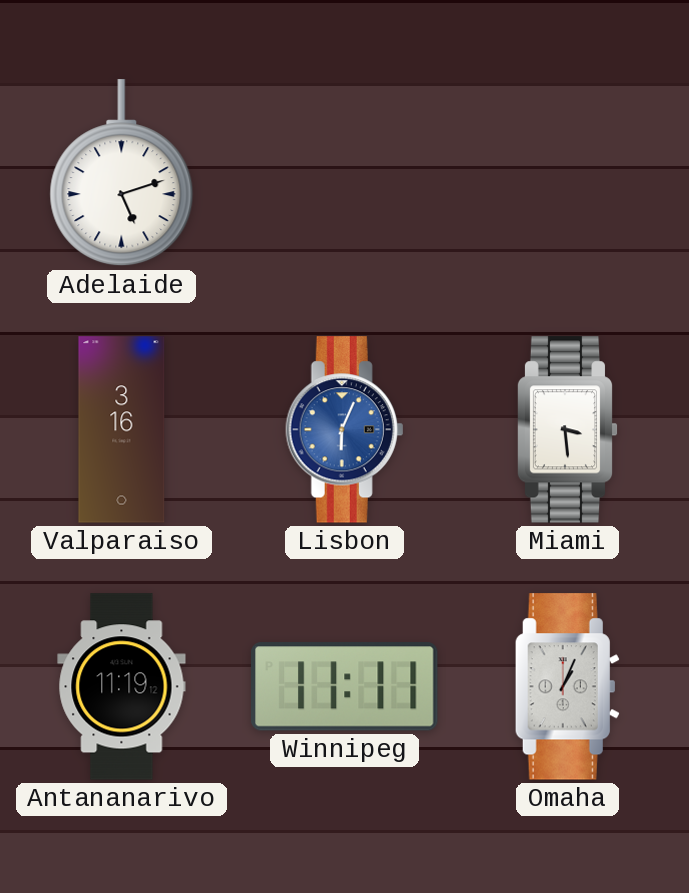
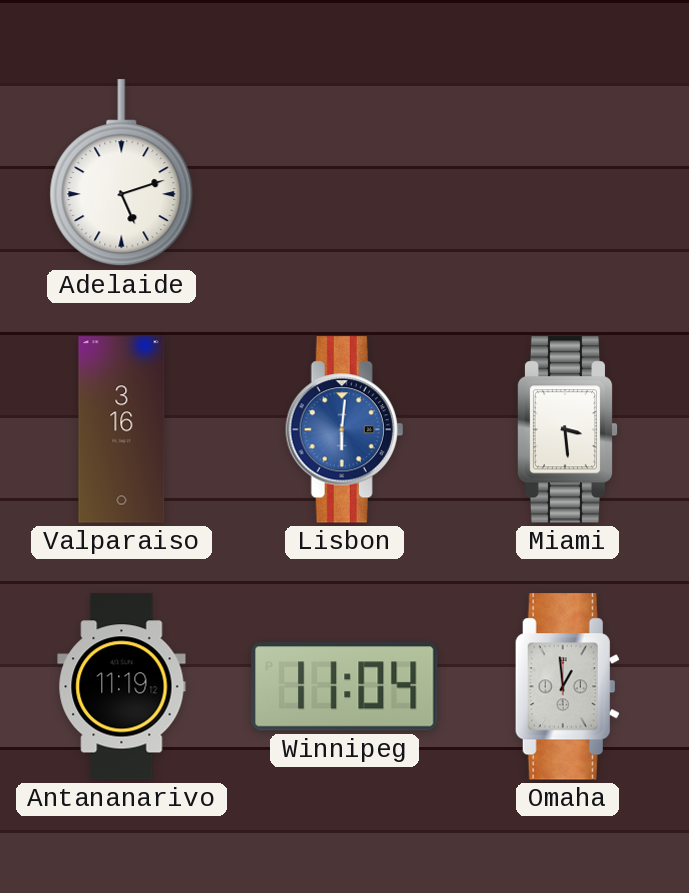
Lisbon: 6:04 -> 6:01
Winnipeg: 11:11 -> 11:04
Omaha: 1:04 -> 12:59
